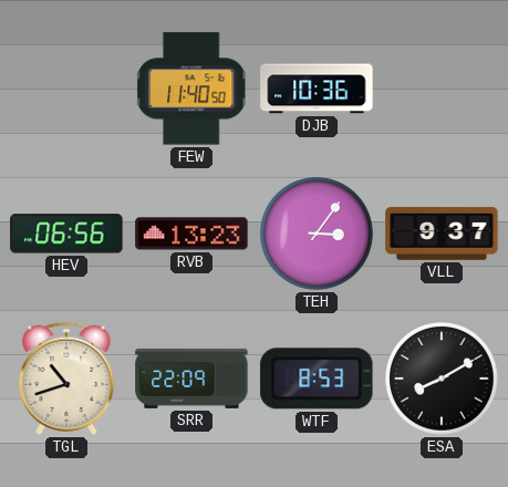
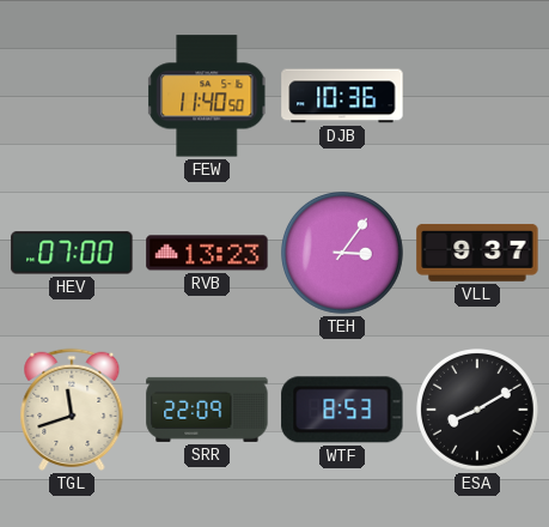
HEV: 06:56 -> 07:00
TGL: 10:42 -> 11:42
